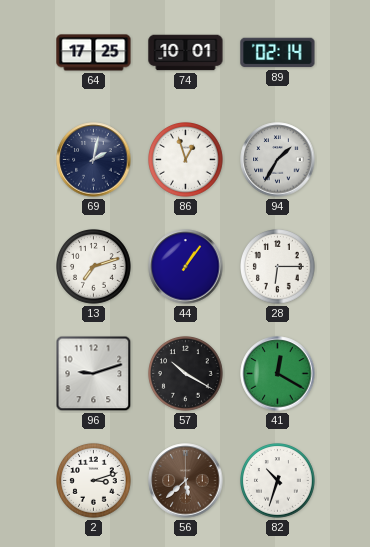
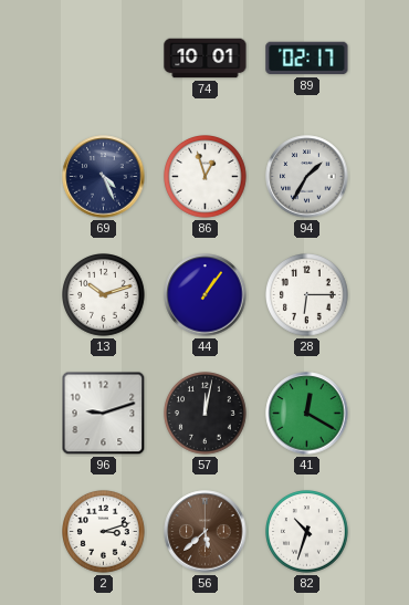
64: 17:25 -> none
89: 02:14 -> 02:17
69: 2:02 -> 4:26
13: 7:12 -> 10:12
57: 10:20 -> 12:02
